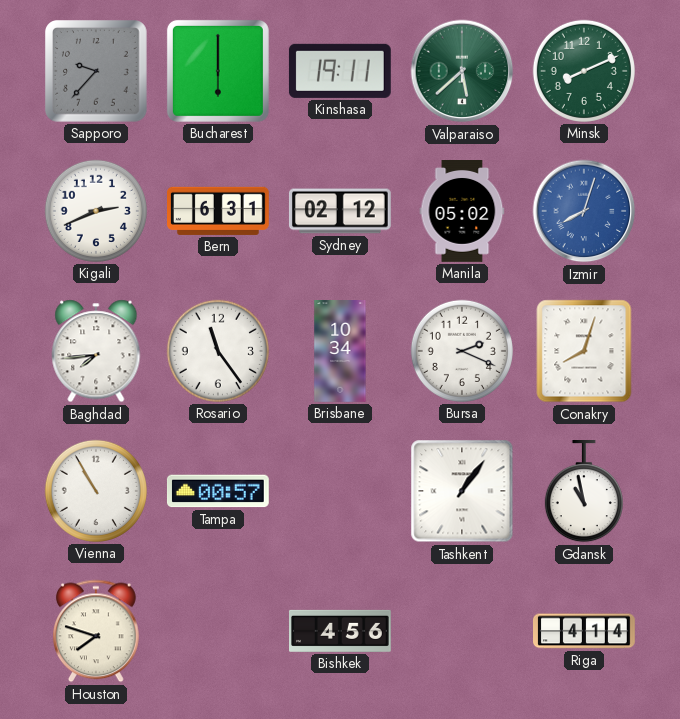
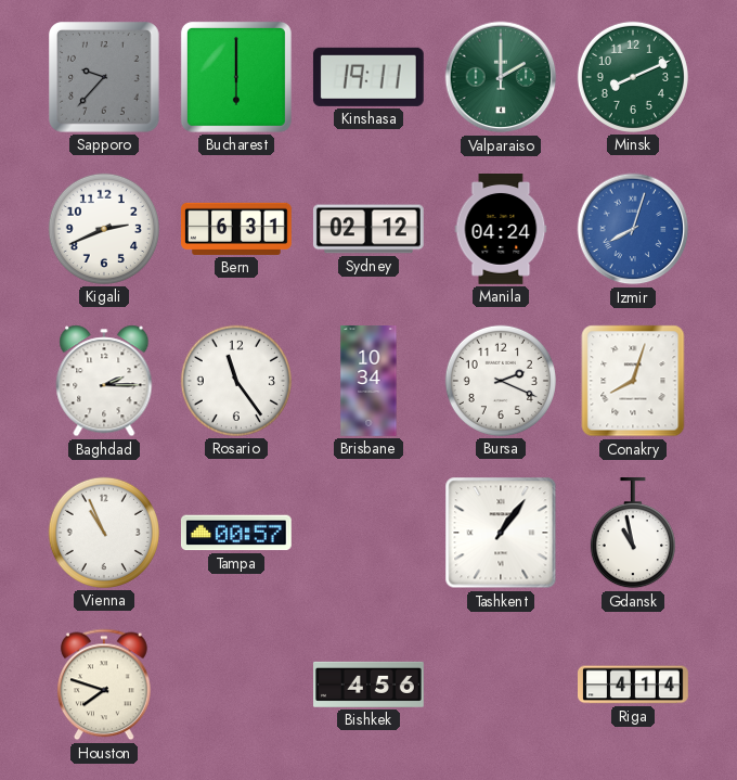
Valparaiso: 5:38 -> 2:00
Manila: 05:02 -> 04:24
Baghdad: 7:44 -> 2:15
Vienna: 10:55 -> 10:56
